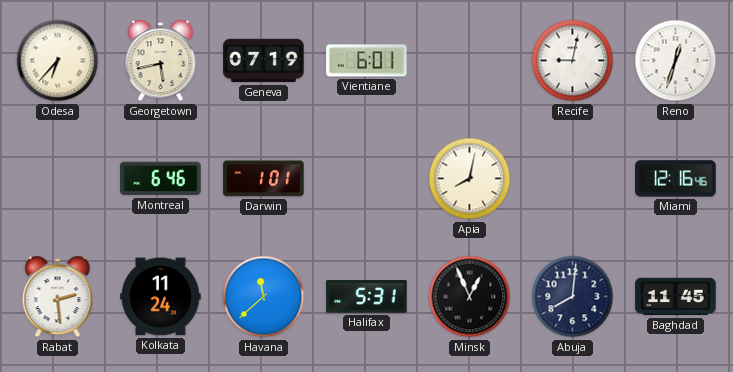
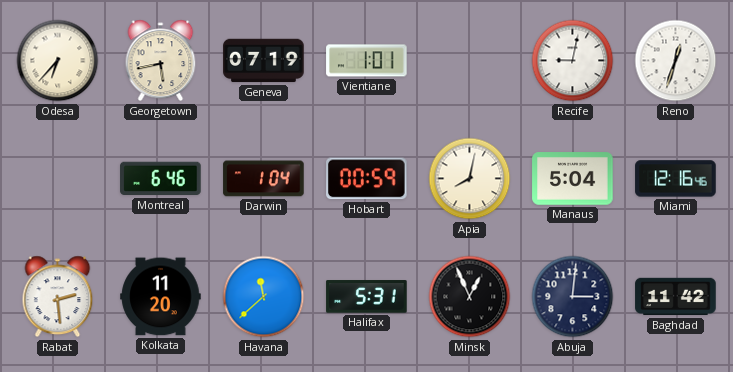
Vientiane: 6:01 -> 1:01
Darwin: 1:01 -> 1:04
Hobart: none -> 00:59
Manaus: none -> 5:04
Kolkata: 11:24 -> 11:20
Abuja: 8:01 -> 3:01
Baghdad: 11:45 -> 11:42
